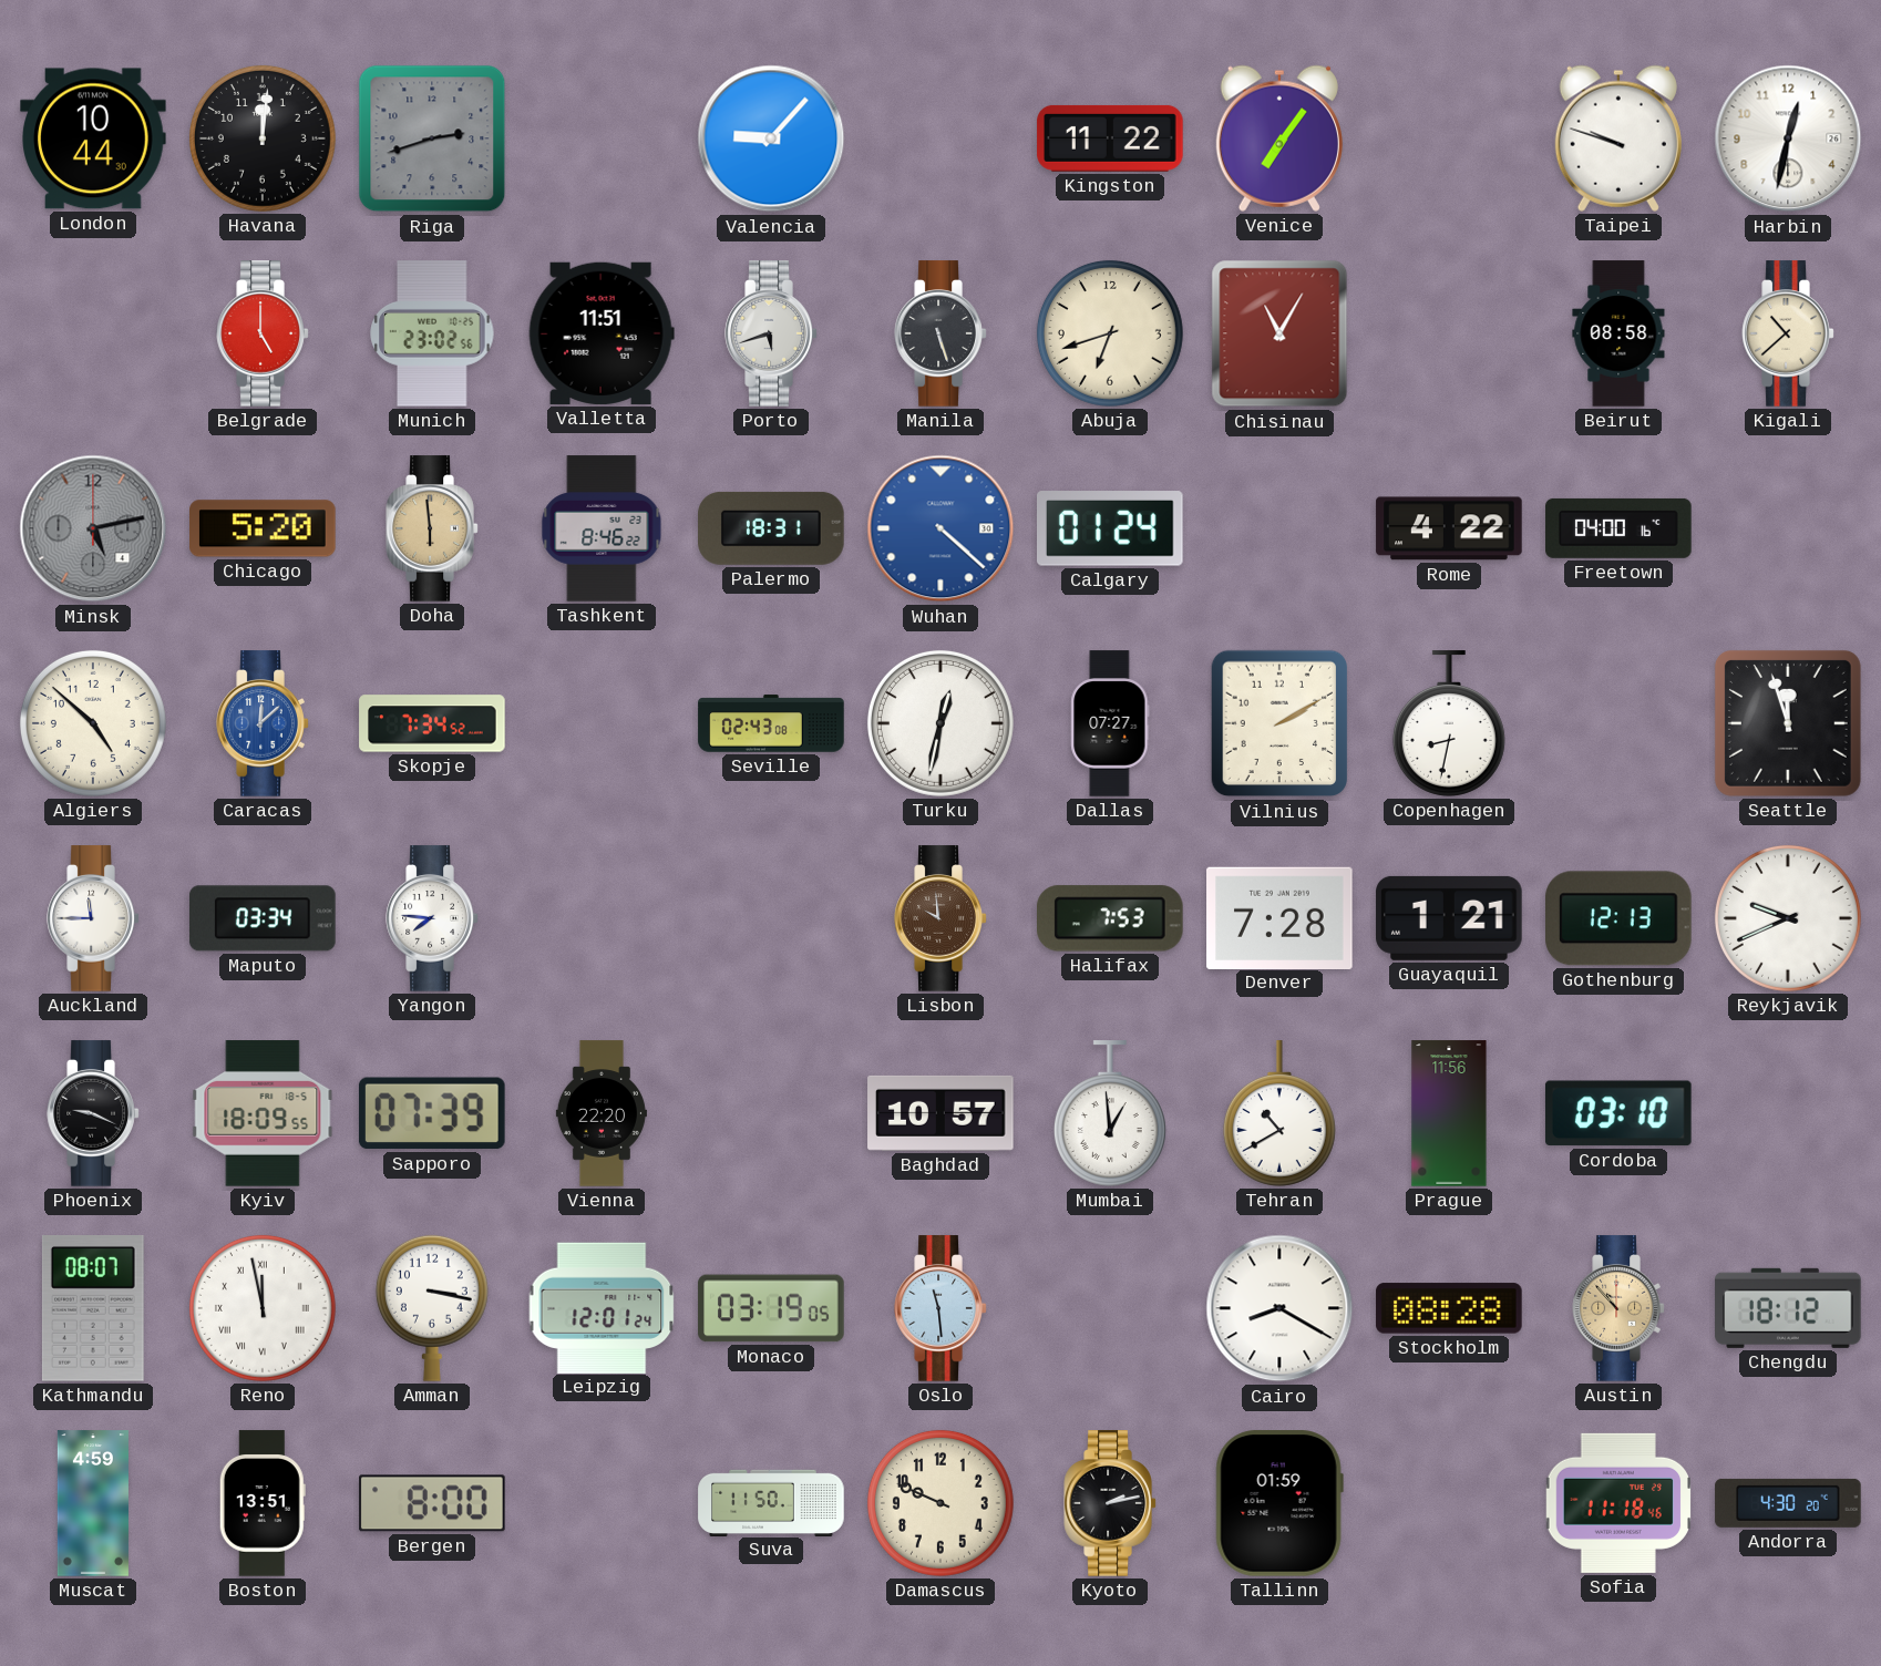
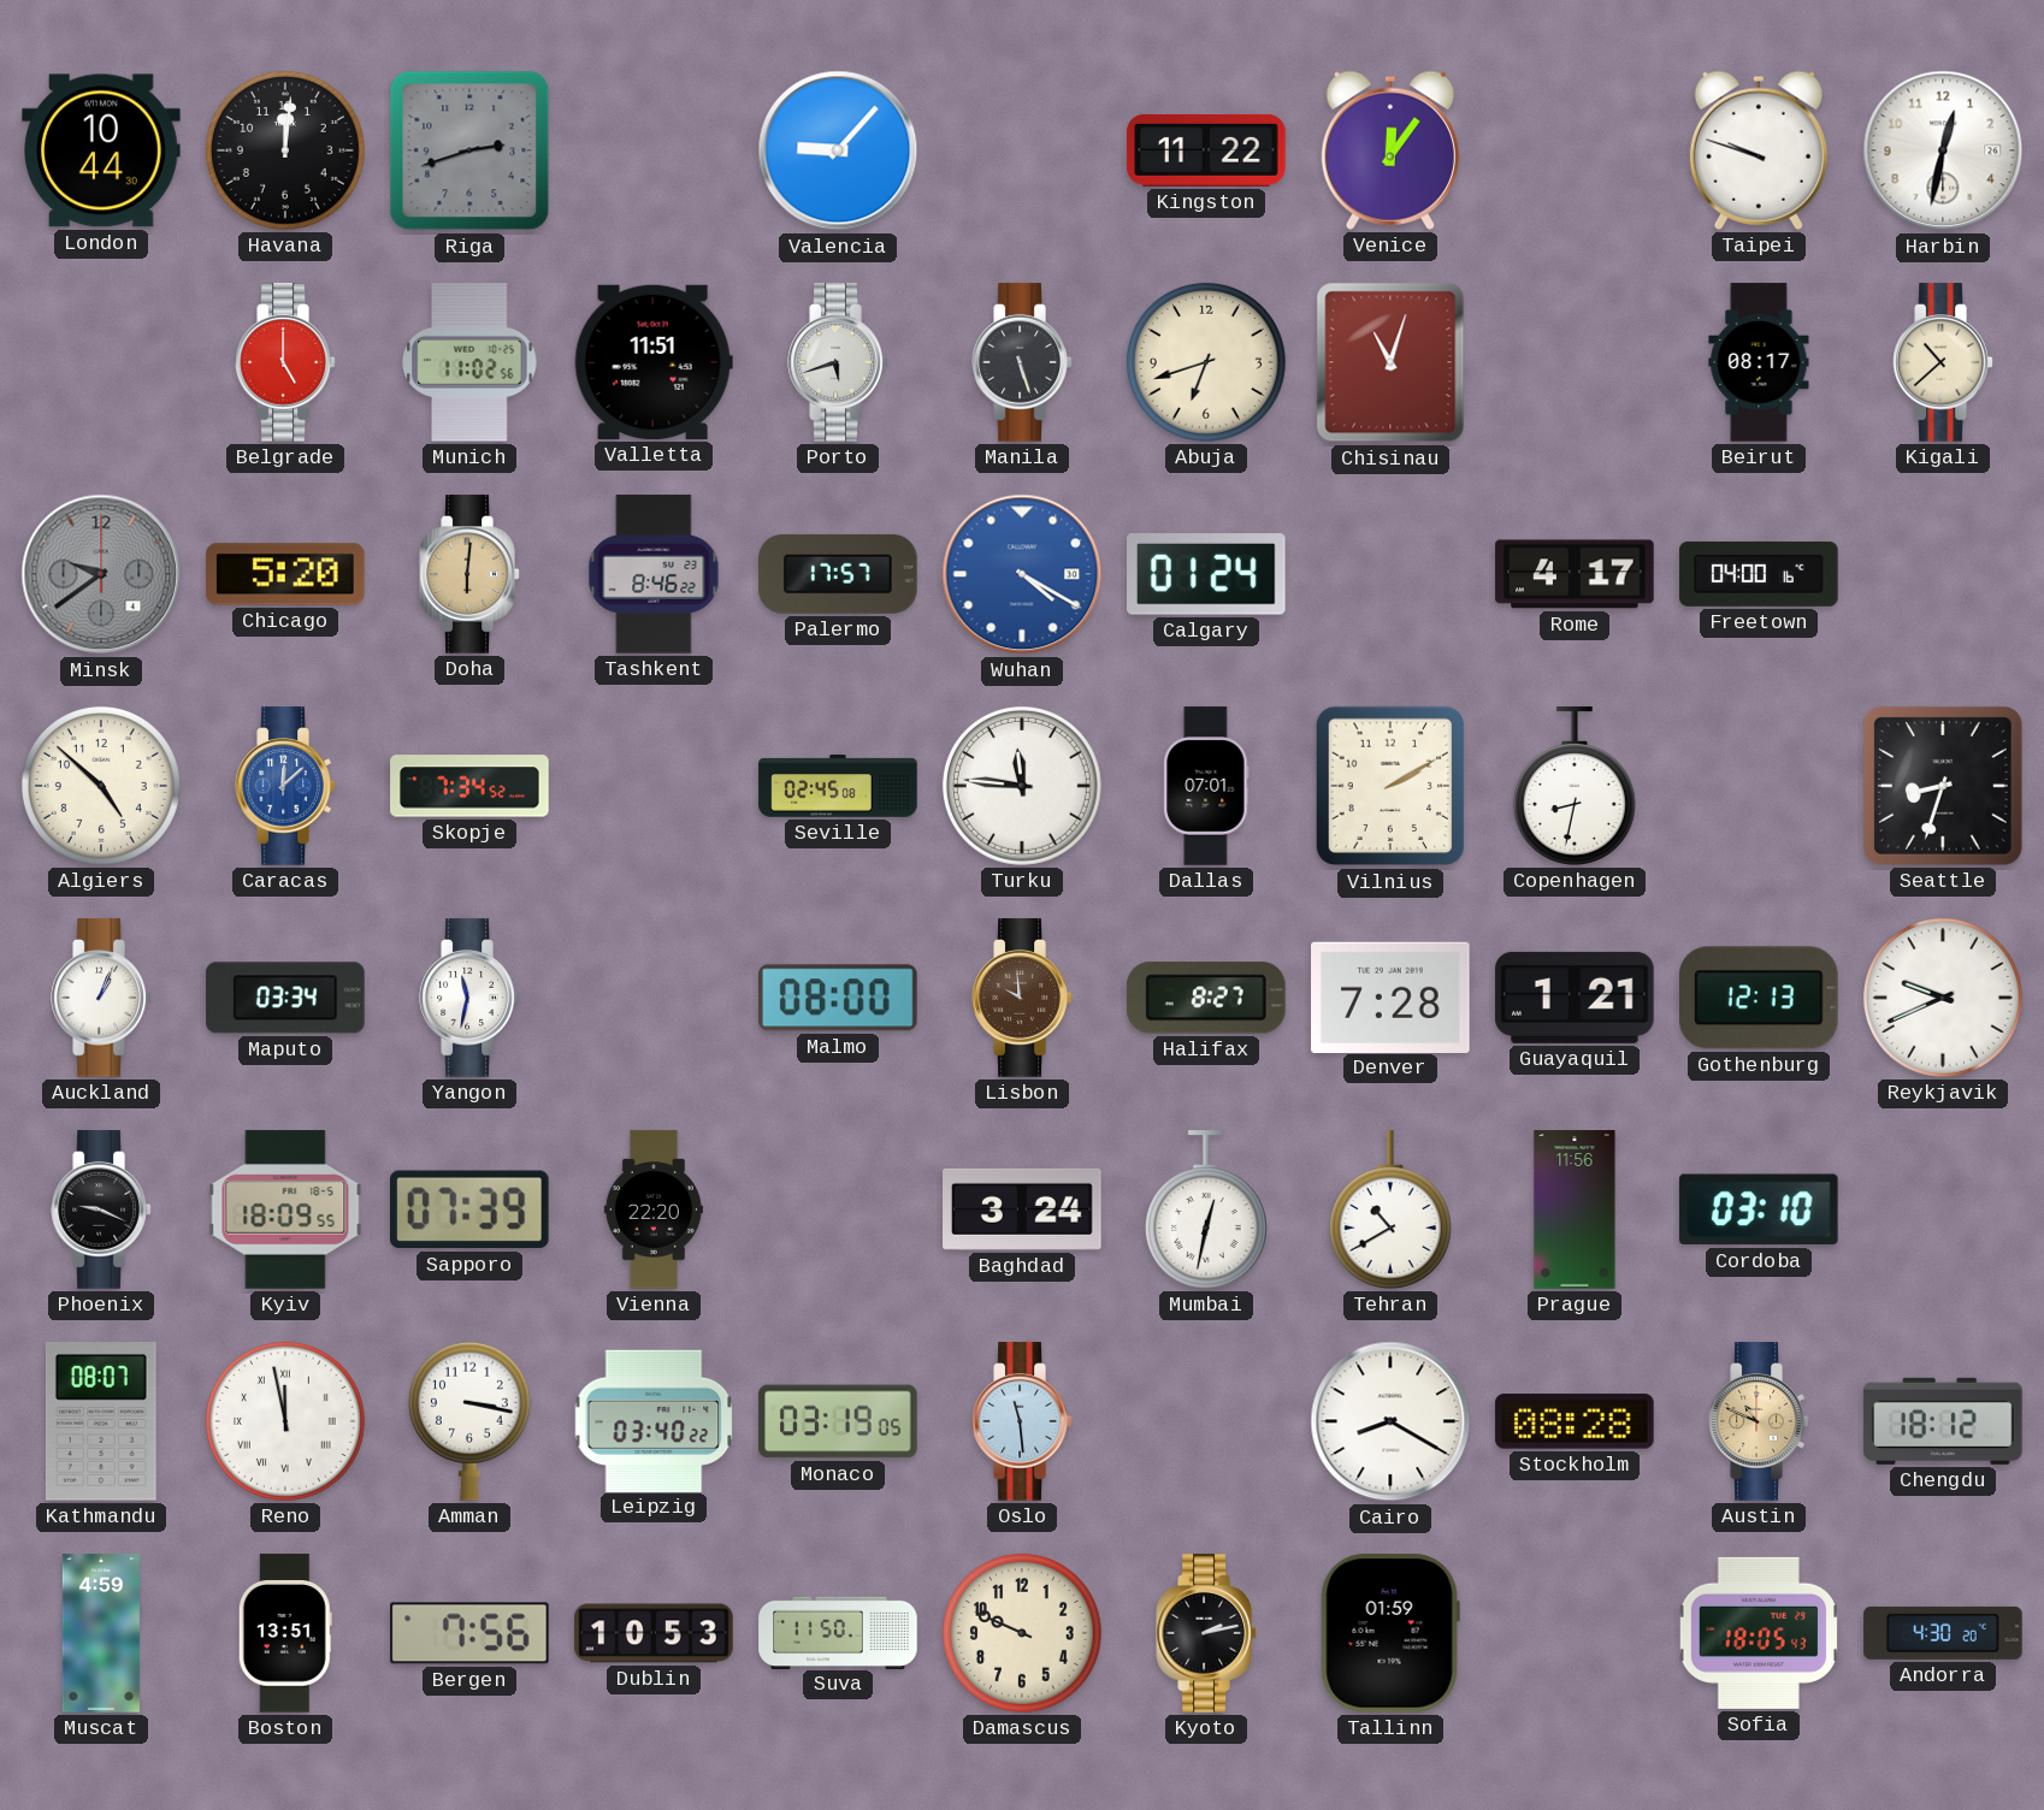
Venice: 7:06 -> 12:06
Munich: 23:02 -> 11:02
Chisinau: 11:05 -> 11:03
Beirut: 08:58 -> 08:17
Minsk: 5:13 -> 9:39
Doha: 5:59 -> 6:01
Palermo: 18:31 -> 17:57
Wuhan: 4:22 -> 4:20
Rome: 4:22 -> 4:17
Seville: 02:43 -> 02:45
Turku: 12:32 -> 11:46
Dallas: 07:27 -> 07:01
Seattle: 11:57 -> 8:33
Auckland: 11:45 -> 1:04
Yangon: 7:46 -> 11:32
Malmo: none -> 08:00
Halifax: 7:53 -> 8:27
Baghdad: 10:57 -> 3:24
Mumbai: 12:59 -> 12:32
Leipzig: 12:01 -> 03:40
Austin: 10:53 -> 10:49
Bergen: 8:00 -> 7:56
Dublin: none -> 10:53
Sofia: 11:18 -> 18:05
